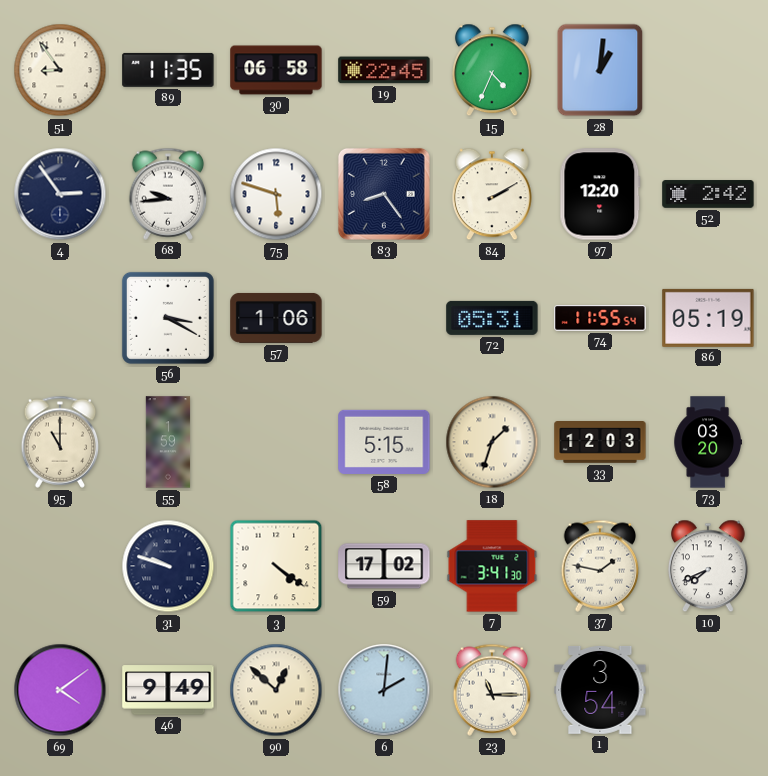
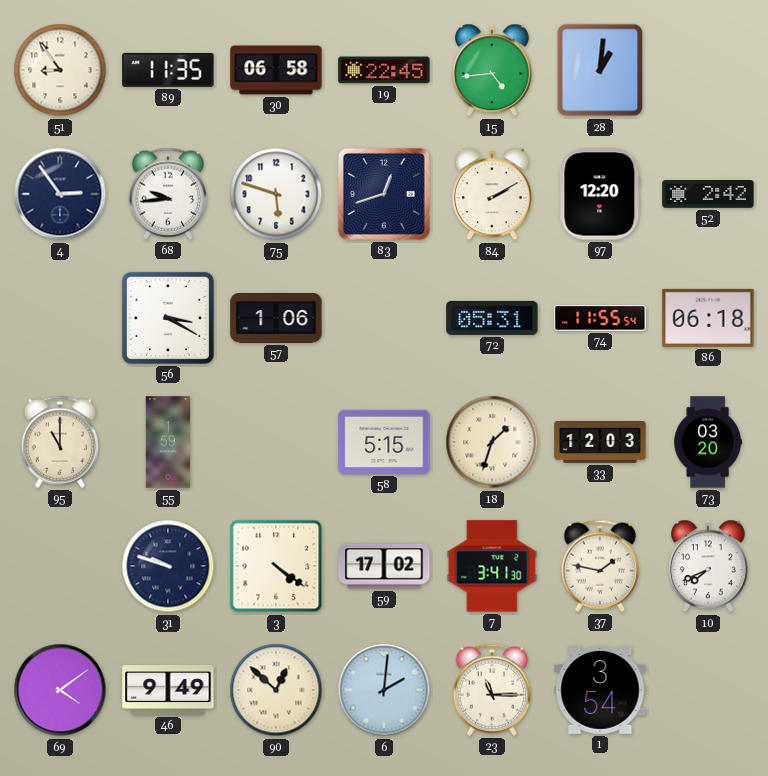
15: 4:34 -> 4:44
83: 8:24 -> 12:42
86: 05:19 -> 06:18
